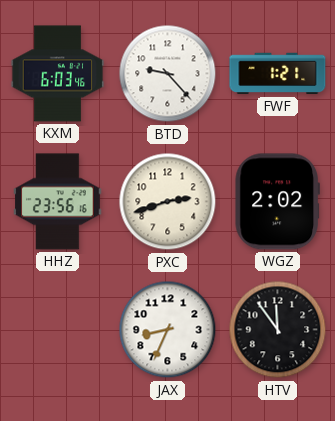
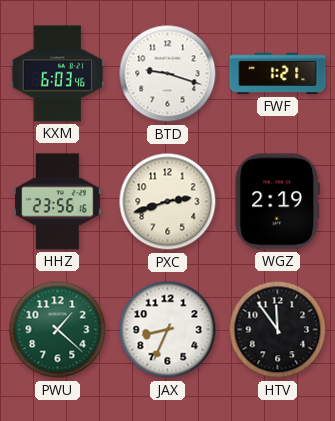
BTD: 9:23 -> 9:18
WGZ: 2:02 -> 2:19
PWU: none -> 1:22
